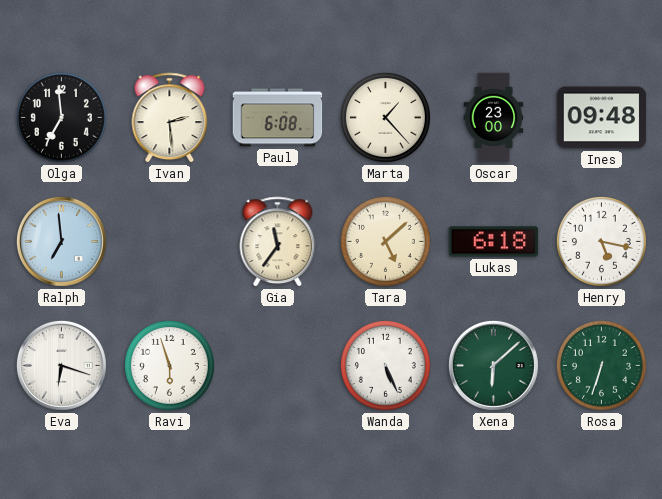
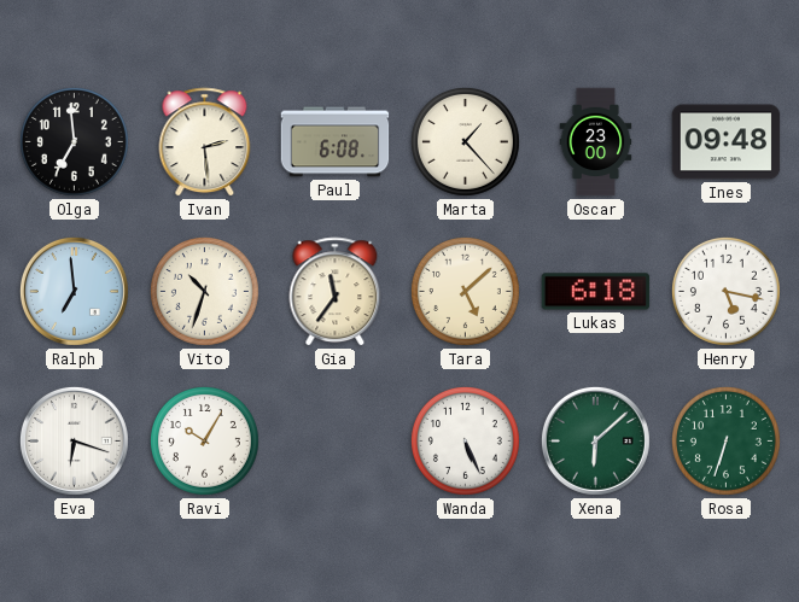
Vito: none -> 10:33
Ravi: 5:57 -> 10:05
